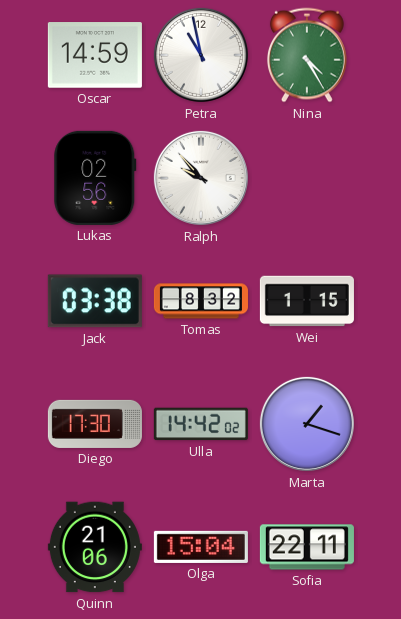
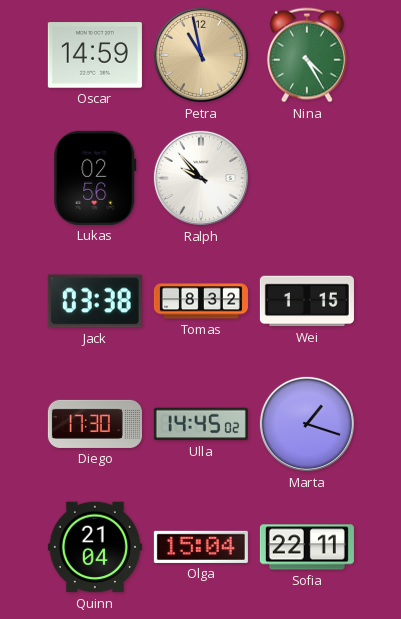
Petra dial: white -> champagne
Ulla: 14:42 -> 14:45
Quinn: 21:06 -> 21:04
